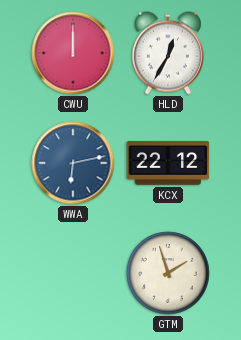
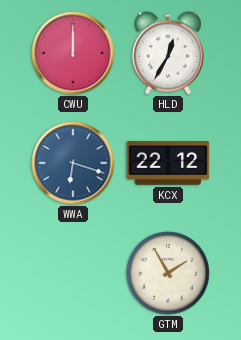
WWA: 6:13 -> 6:18
GTM: 1:57 -> 1:55
